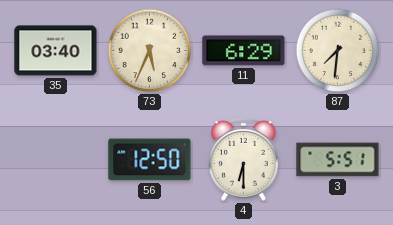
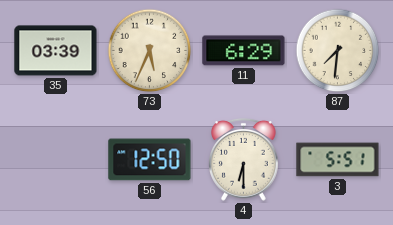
35: 03:40 -> 03:39
